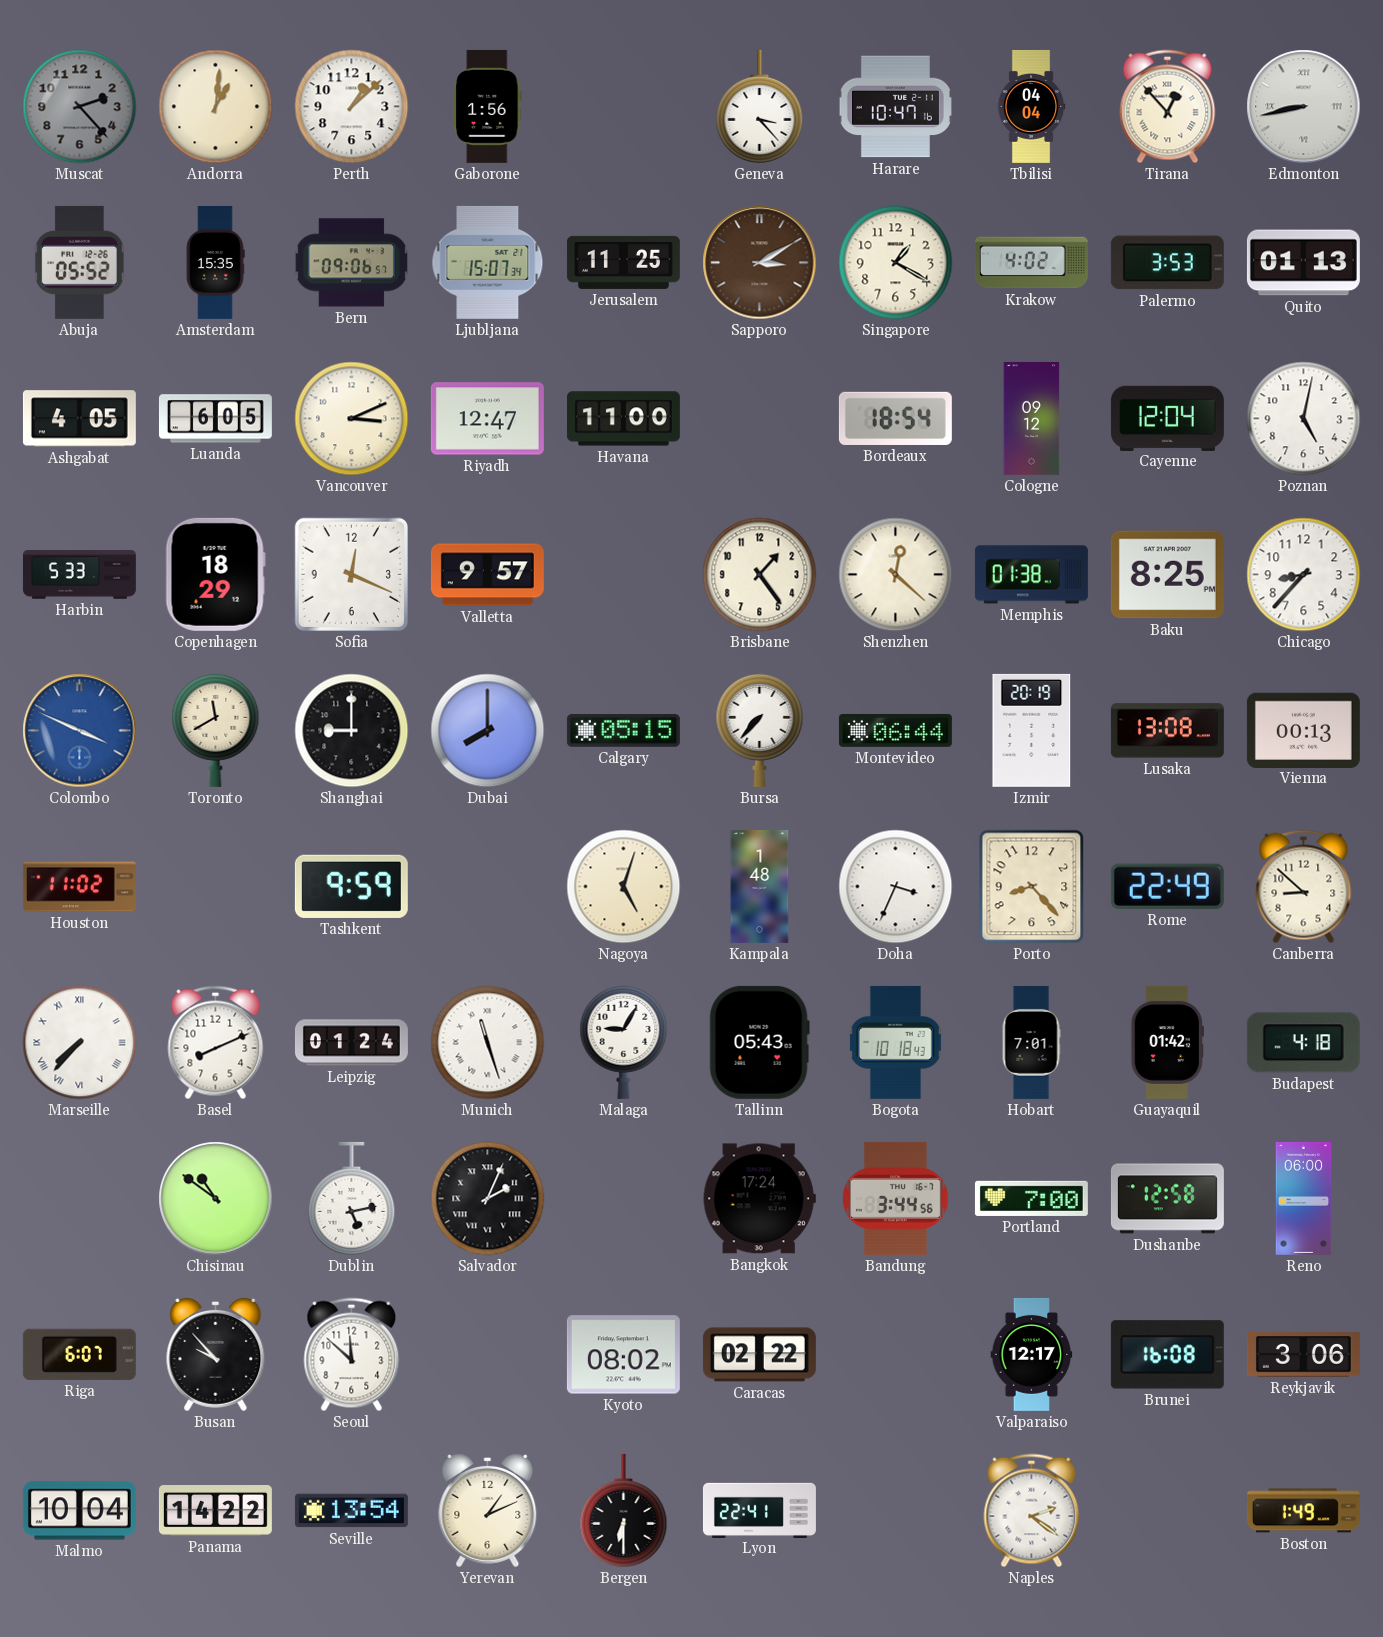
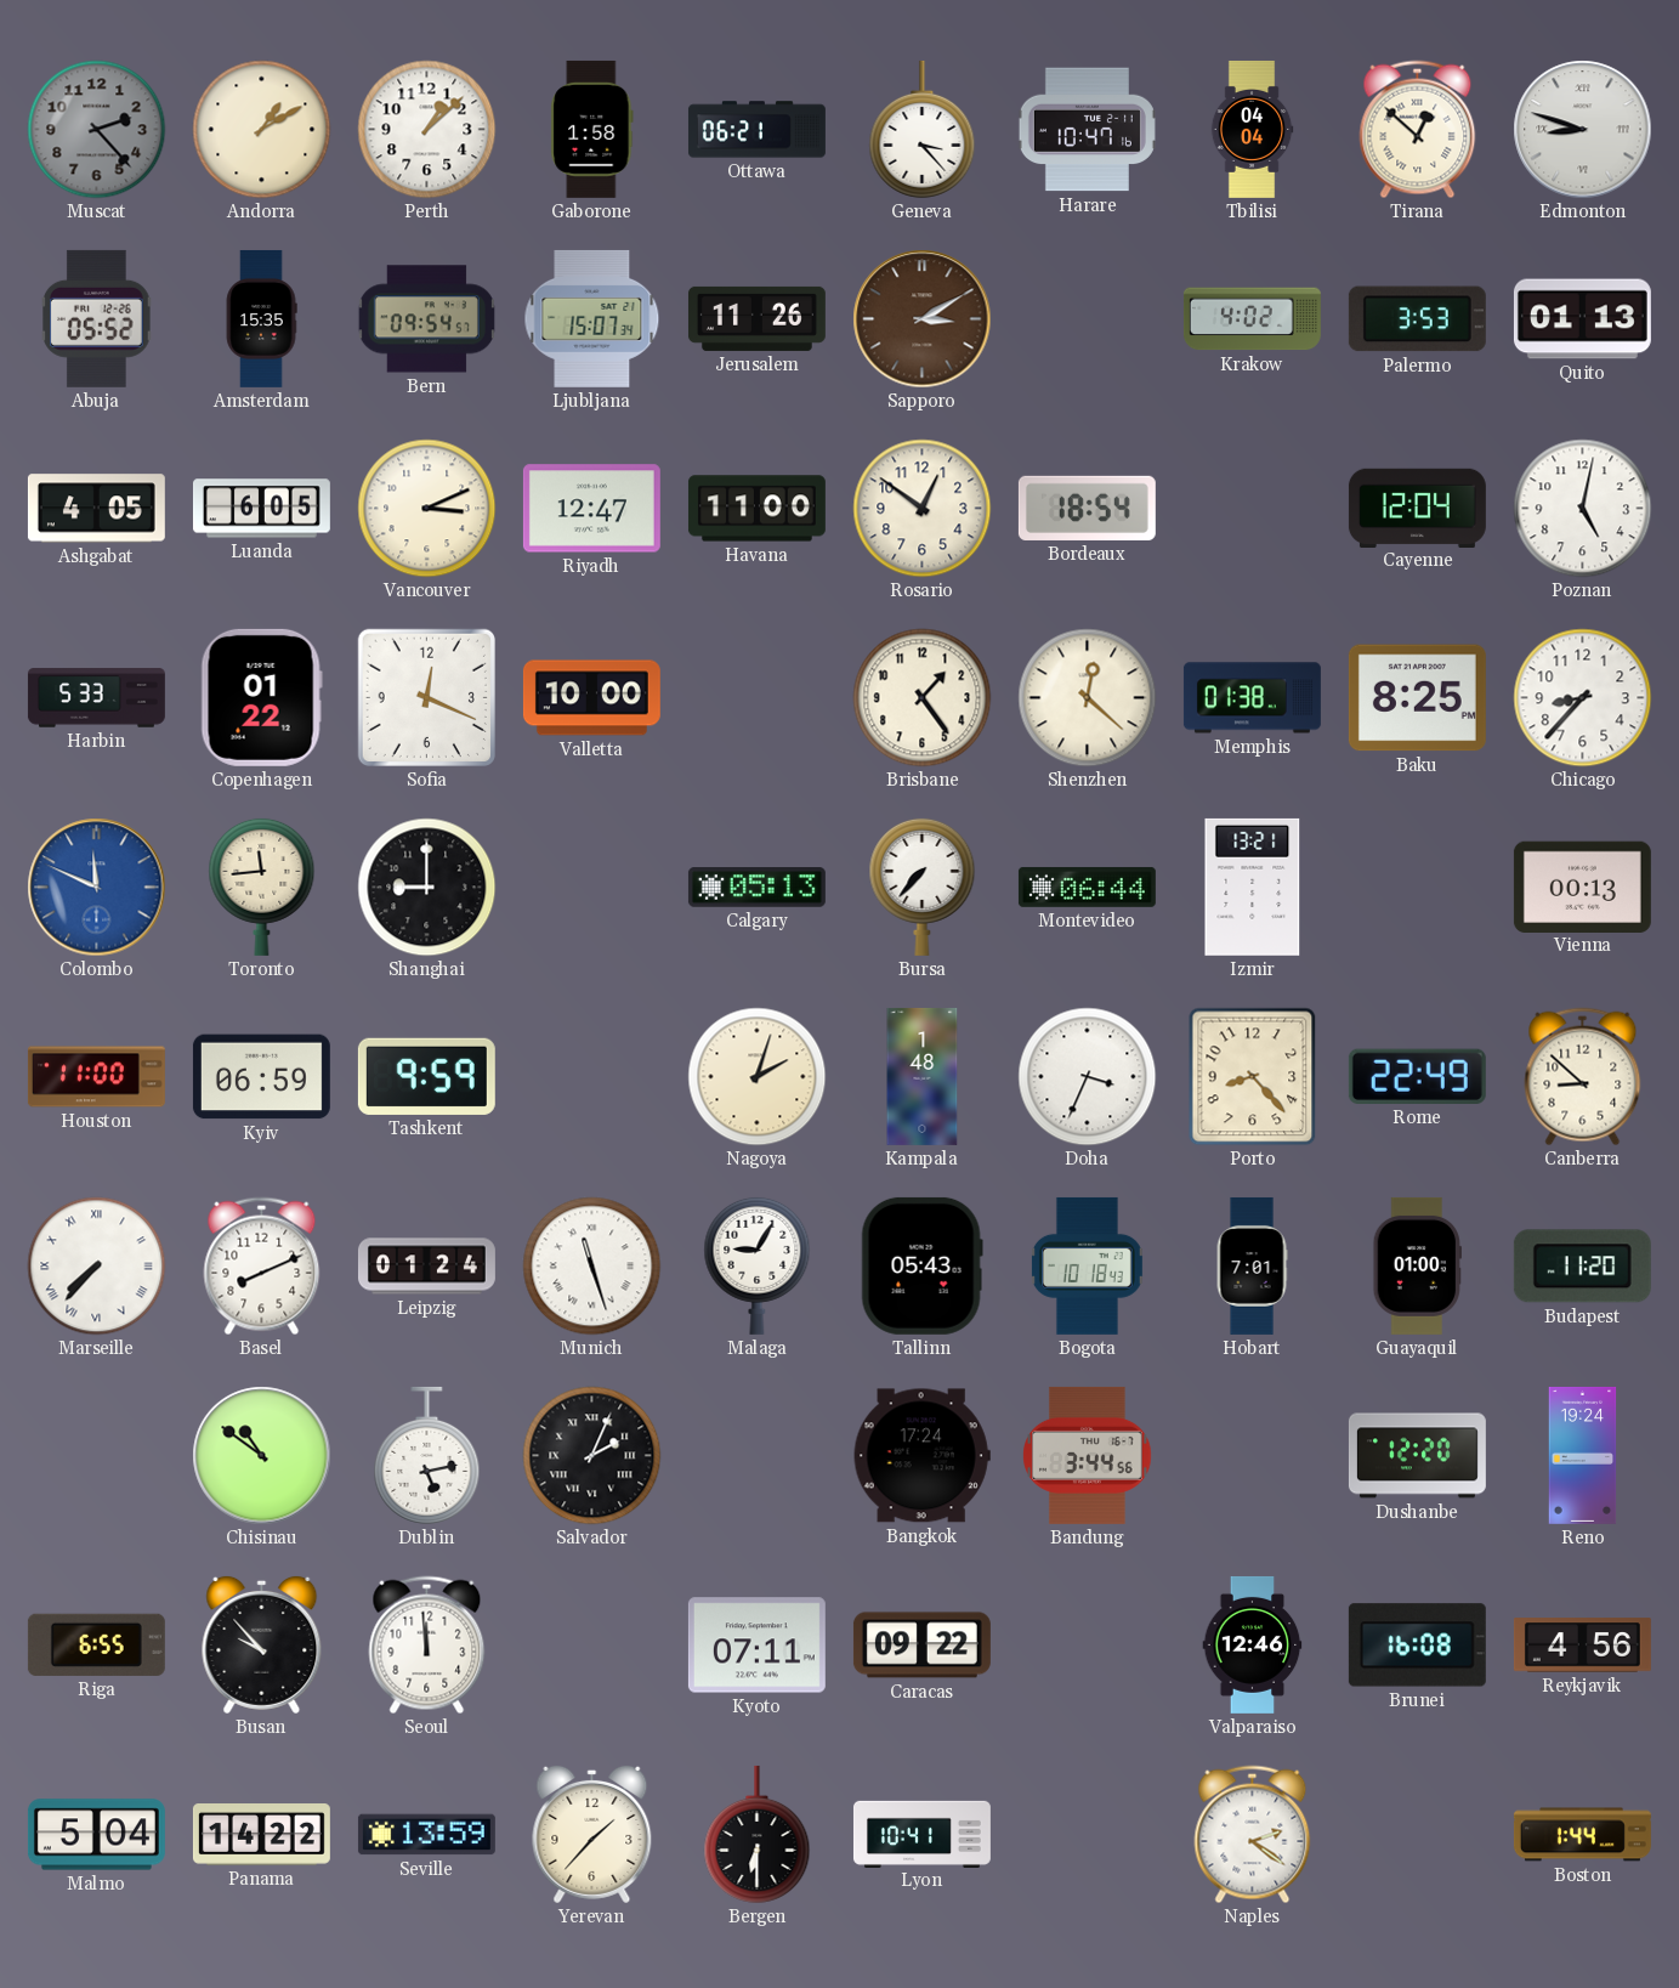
Andorra: 1:01 -> 1:10
Gaborone: 1:56 -> 1:58
Ottawa: none -> 06:21
Tirana: 12:53 -> 12:52
Edmonton: 8:43 -> 8:48
Bern: 09:06 -> 09:54
Jerusalem: 11:25 -> 11:26
Singapore: 1:20 -> none
Rosario: none -> 12:51
Cologne: 09:12 -> none
Copenhagen: 18:29 -> 01:22
Valletta: 9:57 -> 10:00
Colombo: 3:49 -> 11:49
Toronto: 11:40 -> 11:44
Dubai: 8:00 -> none
Calgary: 05:15 -> 05:13
Izmir: 20:19 -> 13:21
Lusaka: 13:08 -> none
Houston: 11:02 -> 11:00
Kyiv: none -> 06:59
Nagoya: 5:03 -> 2:03
Guayaquil: 01:42 -> 01:00
Budapest: 4:18 -> 11:20
Portland: 7:00 -> none
Dushanbe: 12:58 -> 12:20
Reno: 06:00 -> 19:24
Riga: 6:07 -> 6:55
Seoul: 11:52 -> 11:59
Kyoto: 08:02 -> 07:11
Caracas: 02:22 -> 09:22
Valparaiso: 12:17 -> 12:46
Reykjavik: 3:06 -> 4:56
Malmo: 10:04 -> 5:04
Seville: 13:54 -> 13:59
Yerevan: 1:11 -> 1:37
Lyon: 22:41 -> 10:41
Boston: 1:49 -> 1:44
